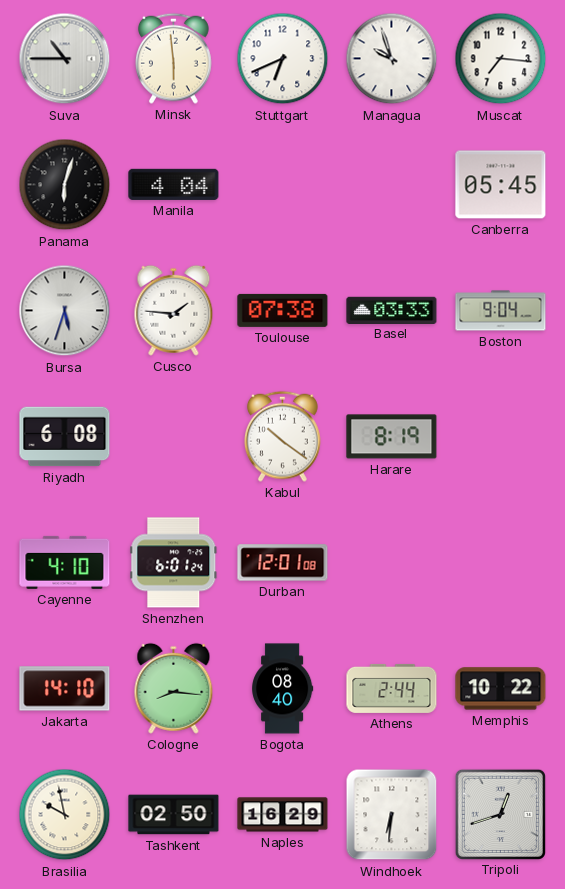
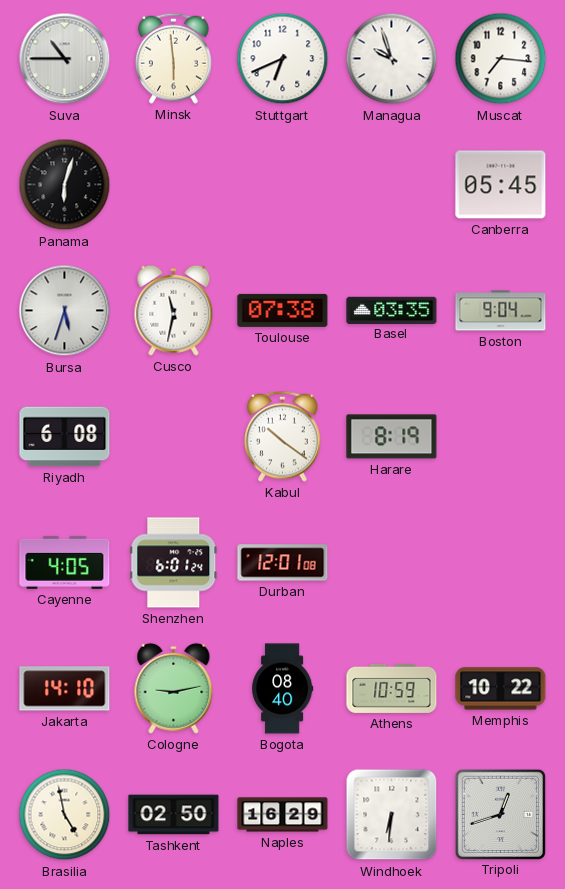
Manila: 4:04 -> none
Cusco: 1:46 -> 11:32
Basel: 03:33 -> 03:35
Cayenne: 4:10 -> 4:05
Cologne: 8:16 -> 9:13
Athens: 2:44 -> 10:59
Brasilia: 9:58 -> 4:58
